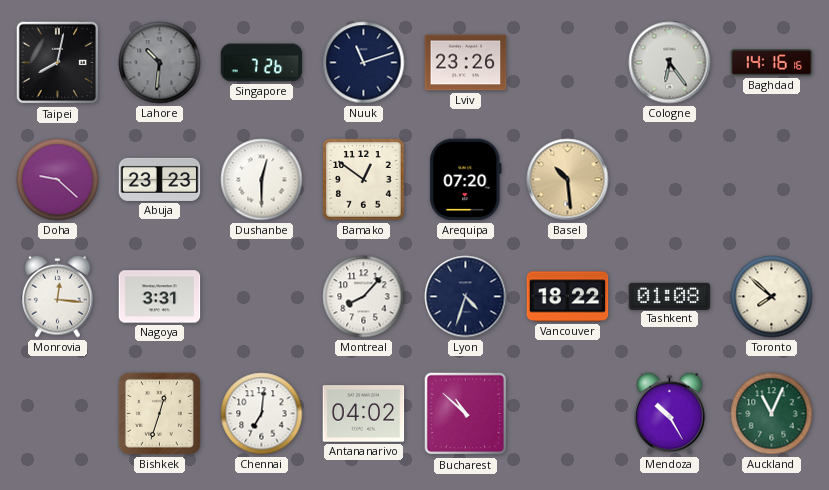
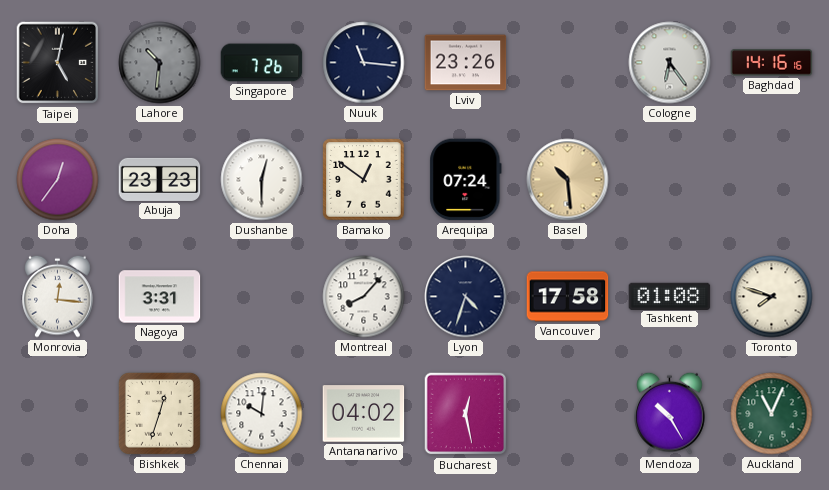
Taipei: 8:02 -> 5:02
Nuuk: 11:12 -> 11:16
Doha: 9:22 -> 12:36
Arequipa: 07:20 -> 07:24
Vancouver: 18:22 -> 17:58
Toronto: 7:52 -> 7:48
Chennai: 7:01 -> 10:01
Bucharest: 10:52 -> 12:28
